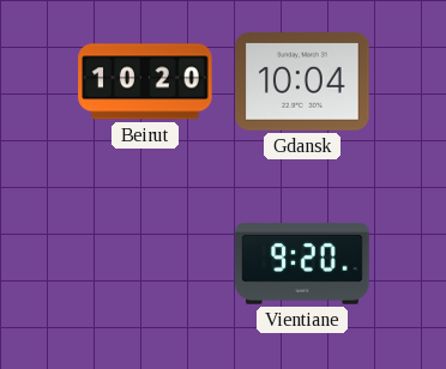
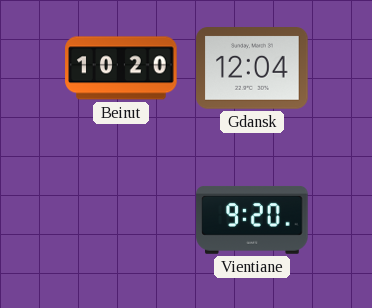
Gdansk: 10:04 -> 12:04
